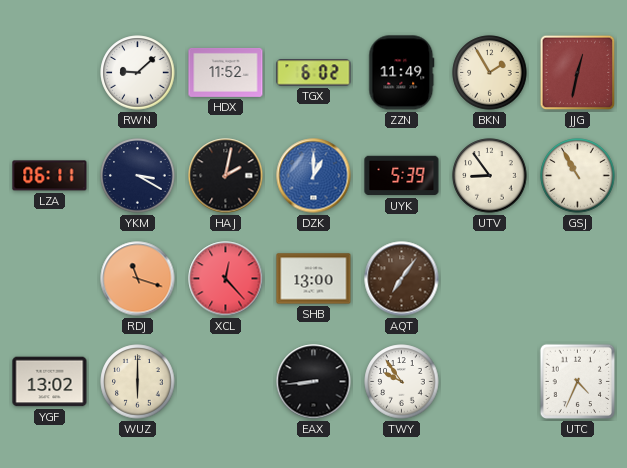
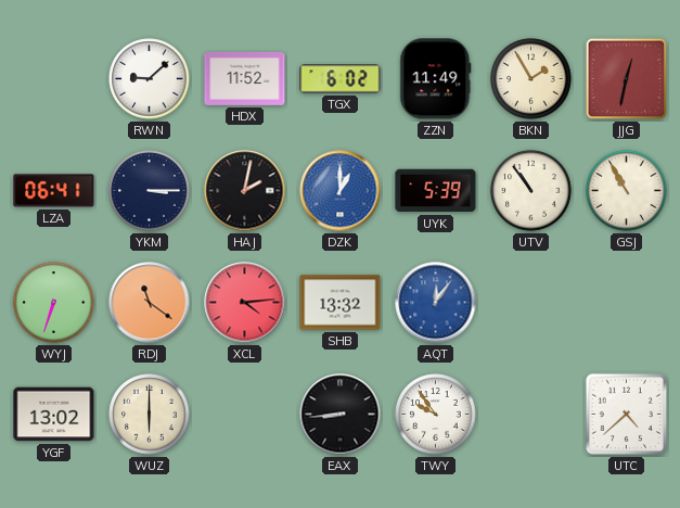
LZA: 06:11 -> 06:41
YKM: 3:20 -> 3:15
UTV: 8:54 -> 10:54
WYJ: none -> 6:33
RDJ: 11:18 -> 11:21
XCL: 12:23 -> 4:14
SHB: 13:00 -> 13:32
AQT: 7:06 -> 12:06
AQT dial: brown -> blue
UTC: 4:34 -> 4:38
